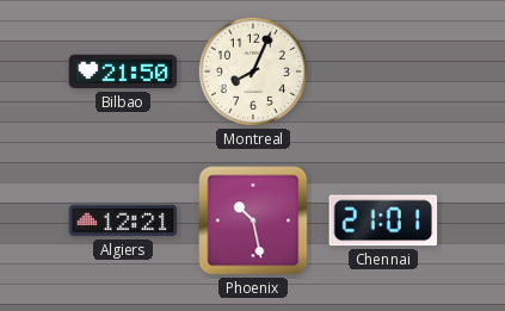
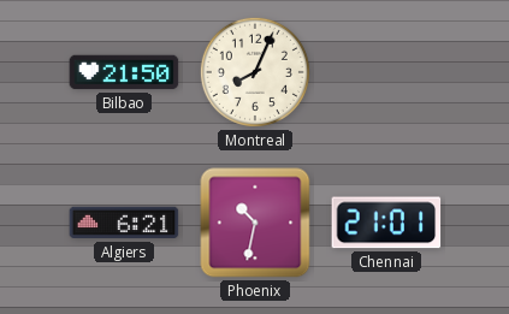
Algiers: 12:21 -> 6:21
Phoenix: 10:28 -> 10:32
